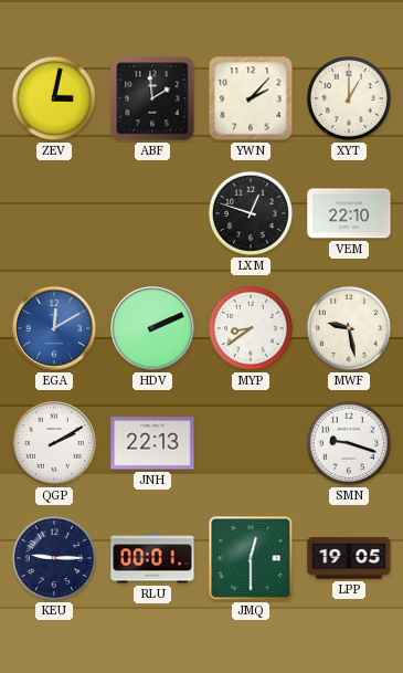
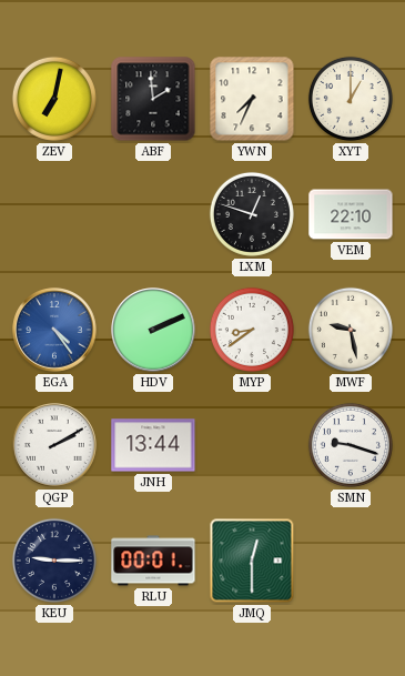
ZEV: 3:02 -> 7:02
YWN: 2:07 -> 7:34
EGA: 12:10 -> 4:24
JNH: 22:13 -> 13:44
LPP: 19:05 -> none
